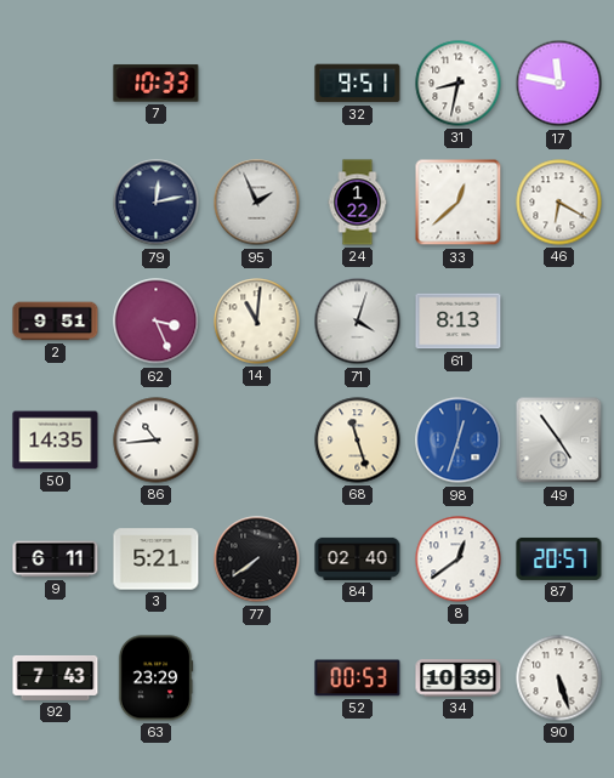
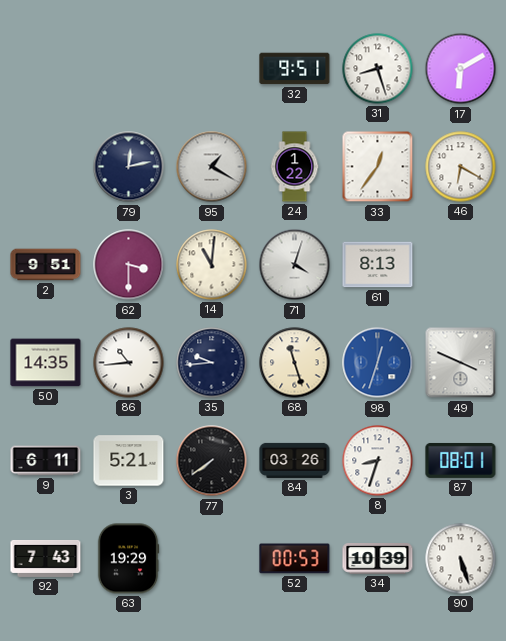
7: 10:33 -> none
31: 8:32 -> 8:27
17: 11:47 -> 6:10
95: 1:56 -> 1:20
33: 12:38 -> 12:36
62: 3:26 -> 3:30
35: none -> 9:44
49: 4:54 -> 3:49
84: 02:40 -> 03:26
8: 12:39 -> 8:33
87: 20:57 -> 08:01
63: 23:29 -> 19:29
